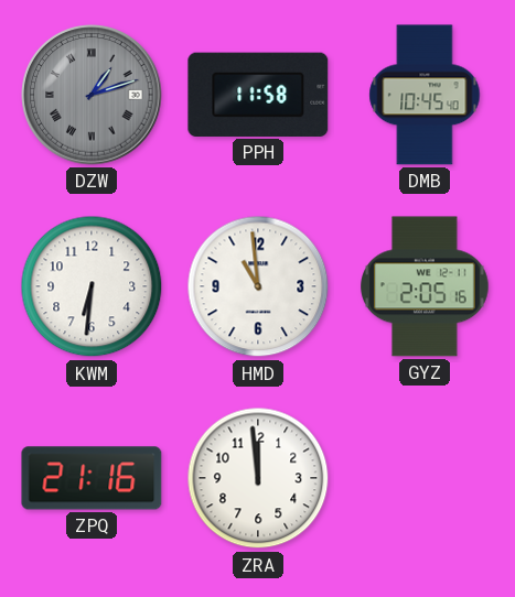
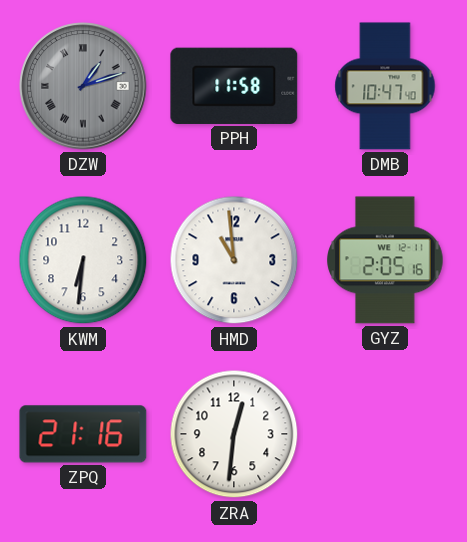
DMB: 10:45 -> 10:47
ZRA: 11:59 -> 12:31
